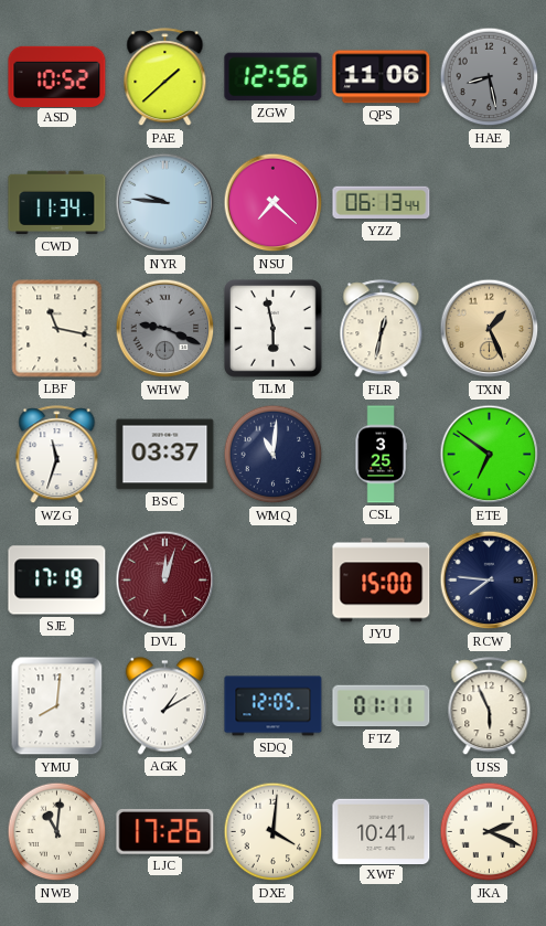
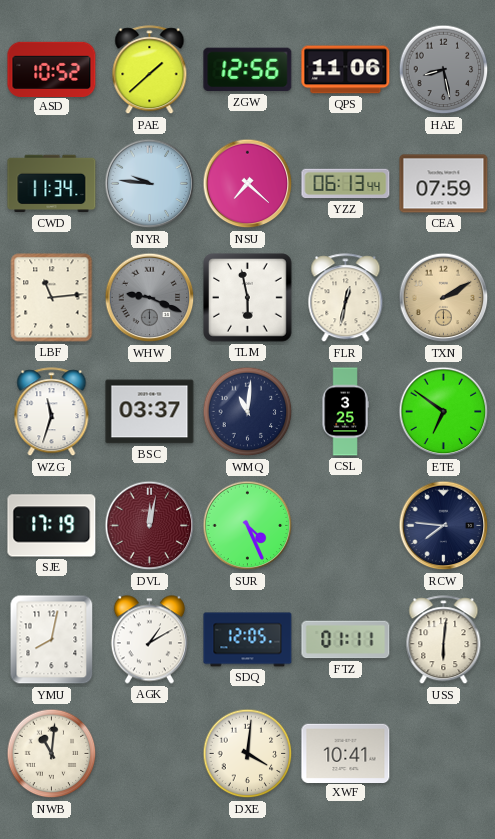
CEA: none -> 07:59
LBF: 11:17 -> 11:14
TXN: 1:26 -> 2:10
DVL: 12:03 -> 12:02
SUR: none -> 4:26
JYU: 15:00 -> none
YMU: 8:01 -> 8:02
USS: 5:56 -> 6:01
LJC: 17:26 -> none
JKA: 2:19 -> none
